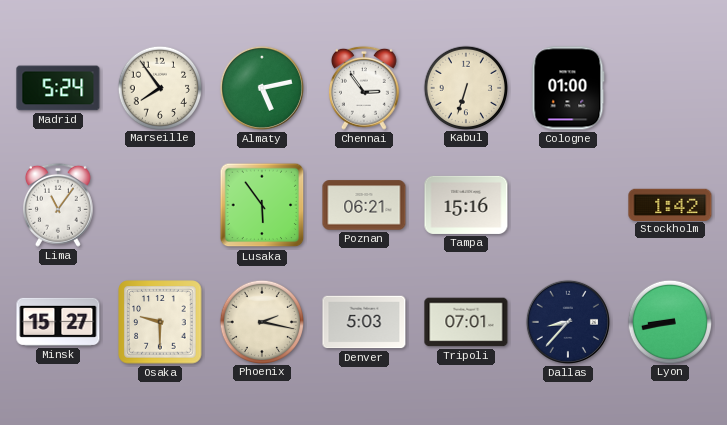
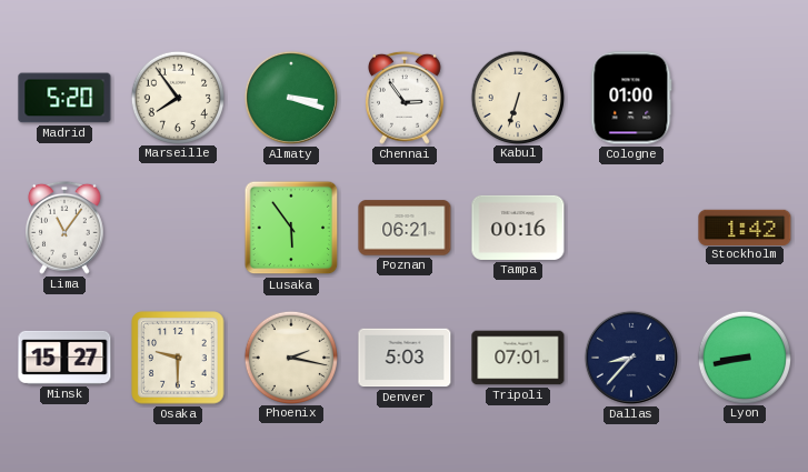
Madrid: 5:24 -> 5:20
Almaty: 5:13 -> 3:18
Tampa: 15:16 -> 00:16
